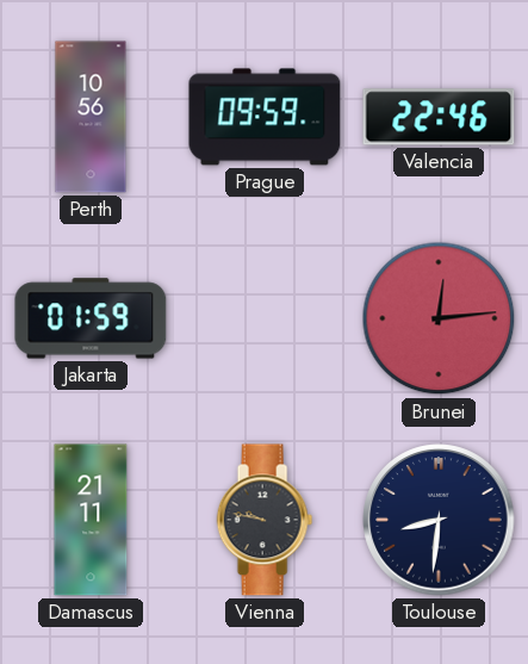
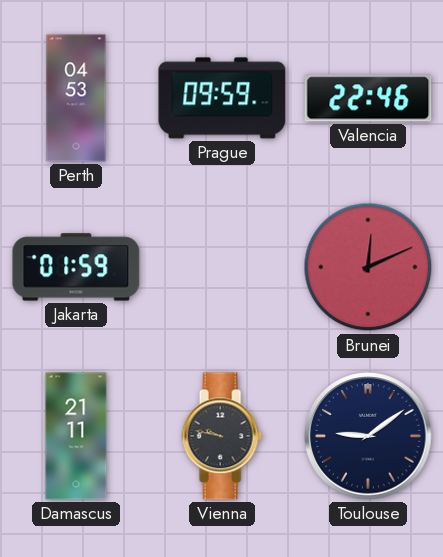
Perth: 10:56 -> 04:53
Brunei: 12:14 -> 12:11
Toulouse: 8:31 -> 9:09
